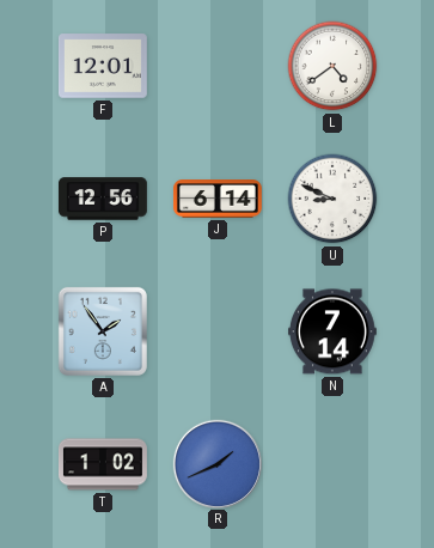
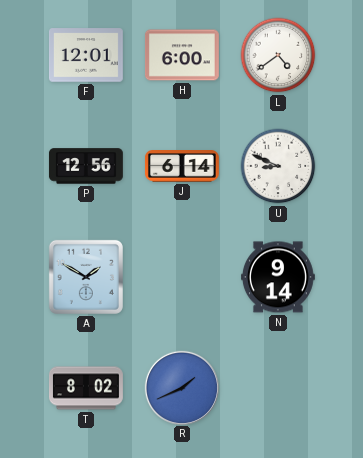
H: none -> 6:00
A: 1:54 -> 1:50
N: 7:14 -> 9:14
T: 1:02 -> 8:02
